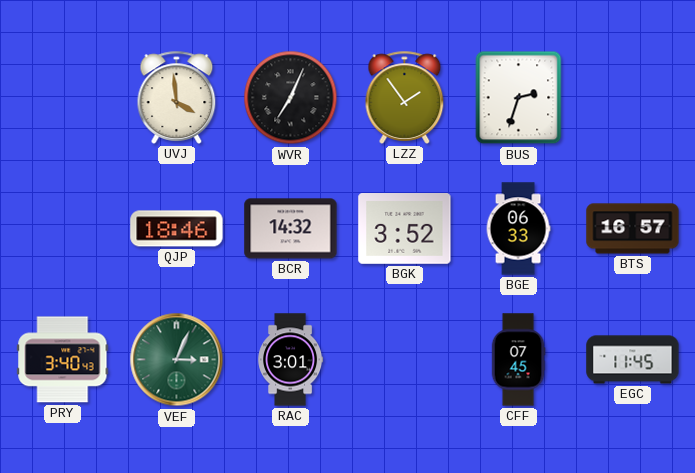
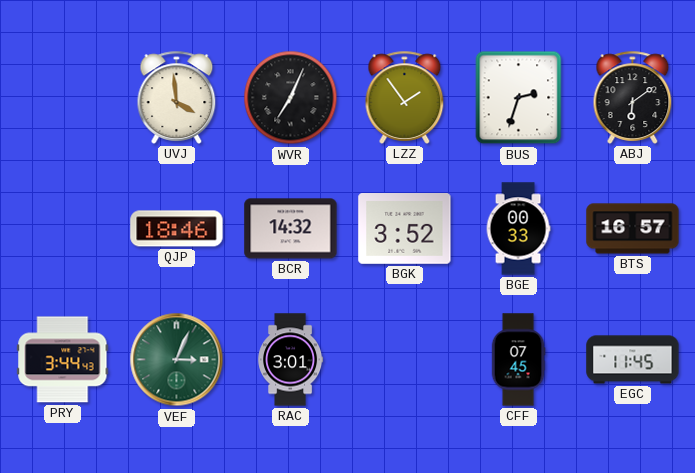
ABJ: none -> 6:09
BGE: 06:33 -> 00:33
PRY: 3:40 -> 3:44
